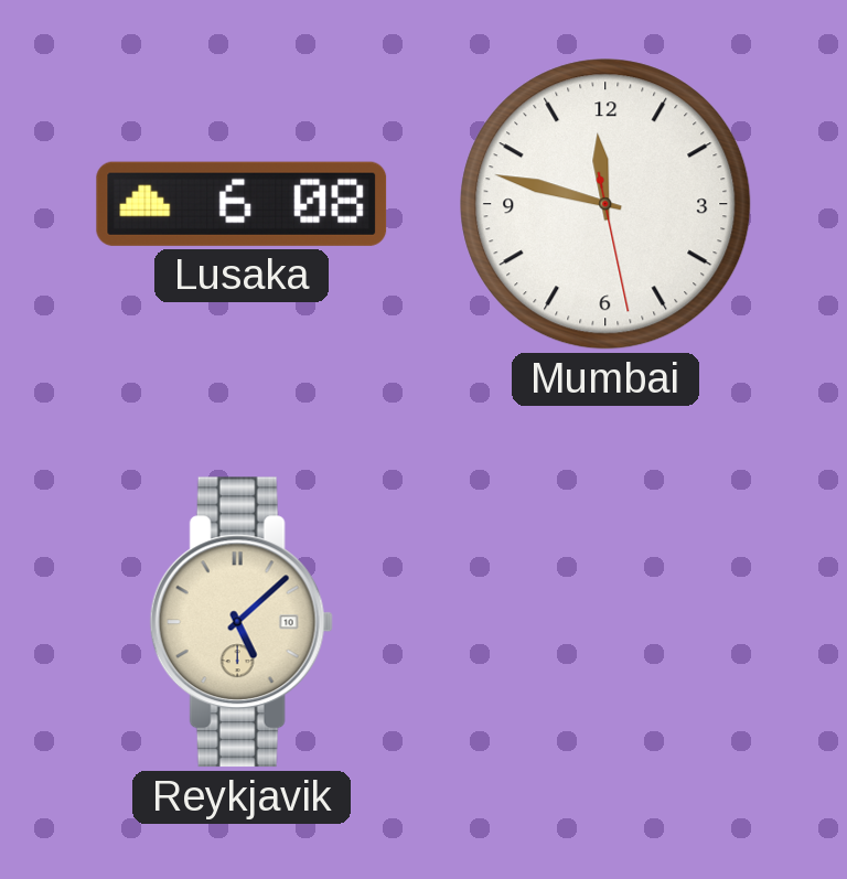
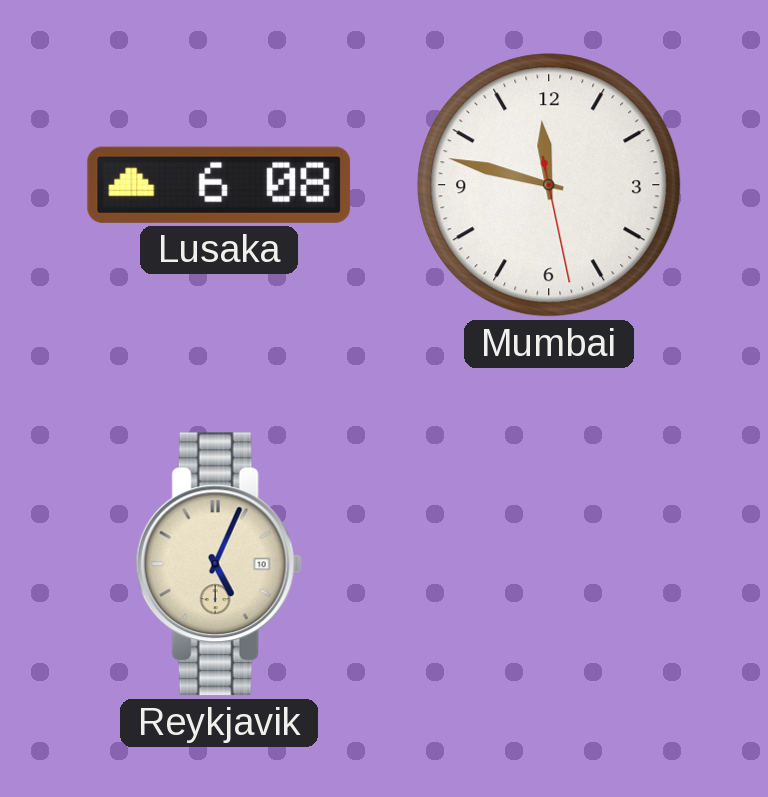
Reykjavik: 5:08 -> 5:04
